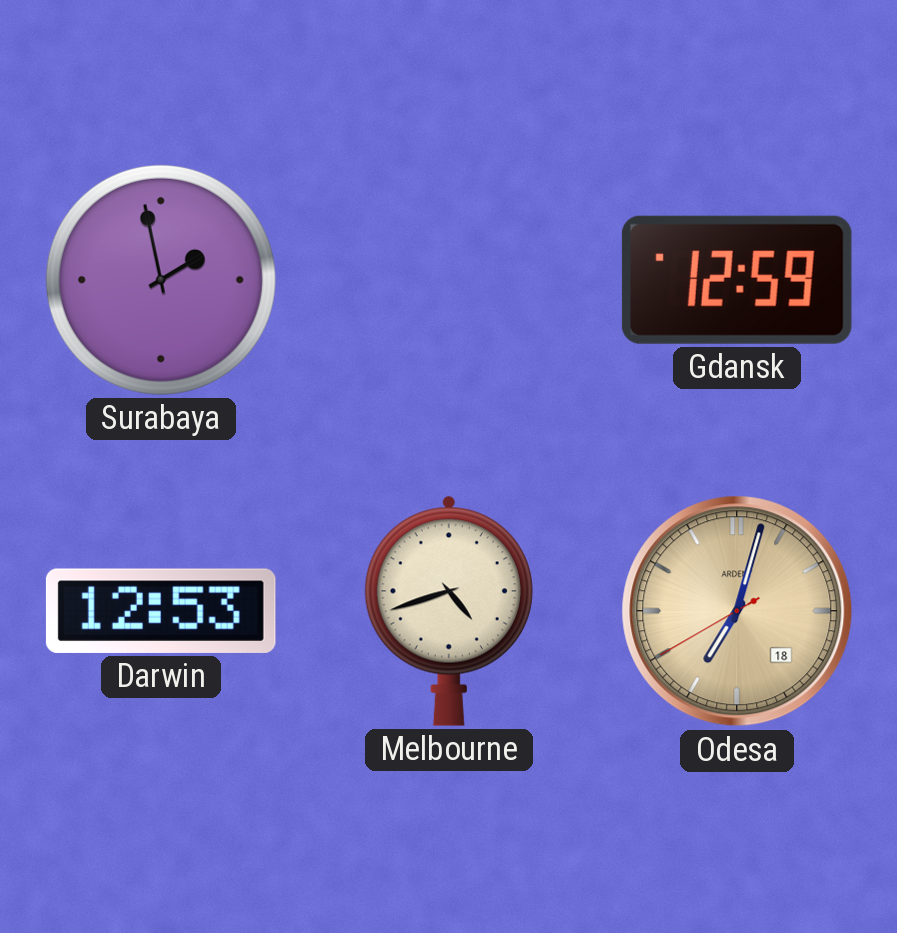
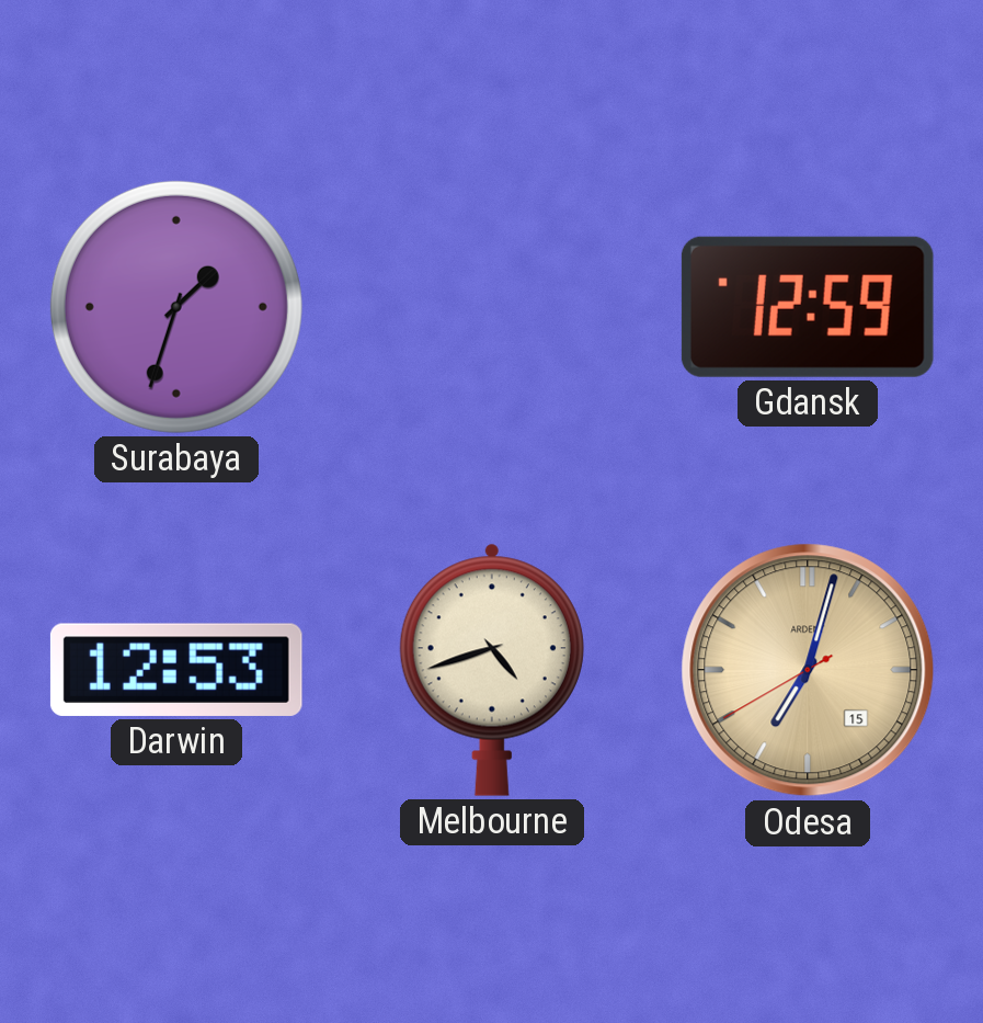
Surabaya: 1:58 -> 1:33
Odesa date: 18 -> 15
